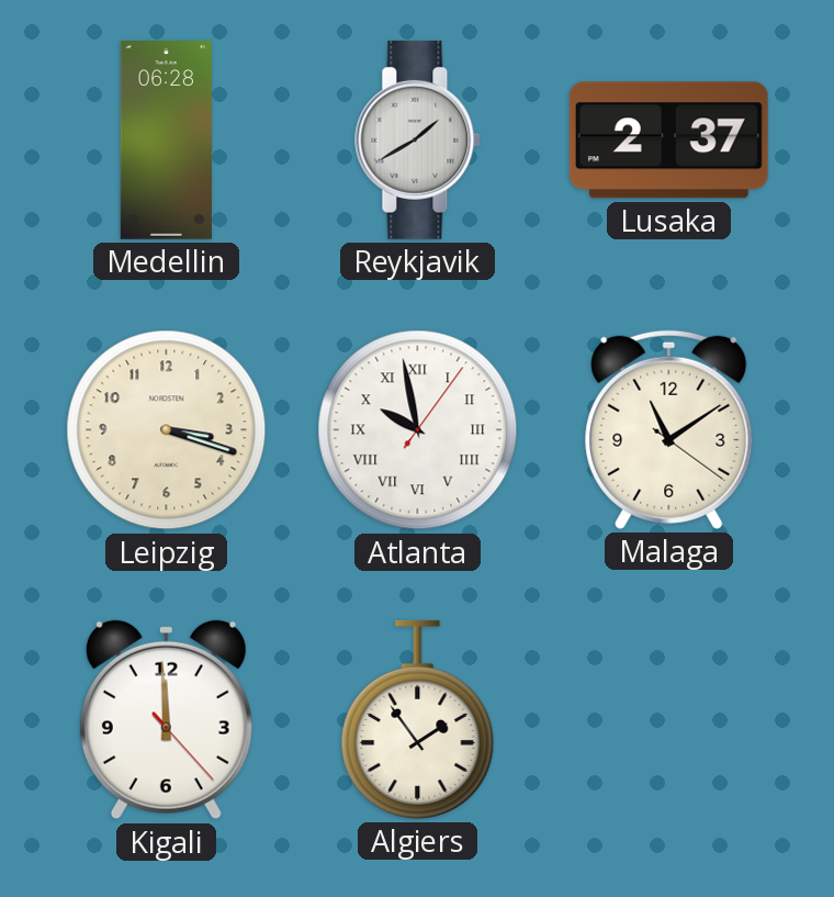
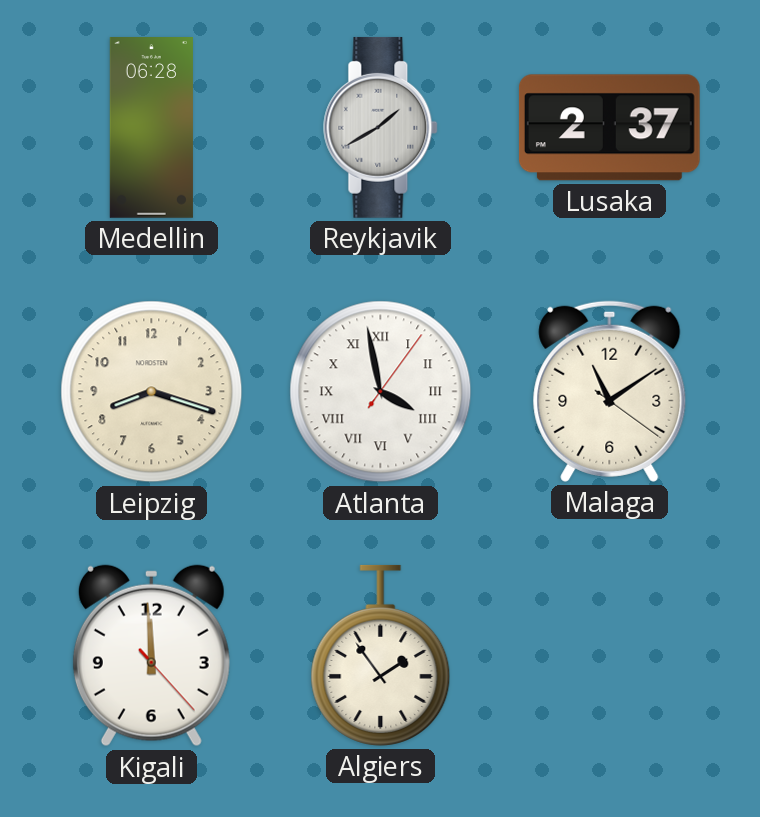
Leipzig: 3:18 -> 8:18
Atlanta: 9:58 -> 3:58
